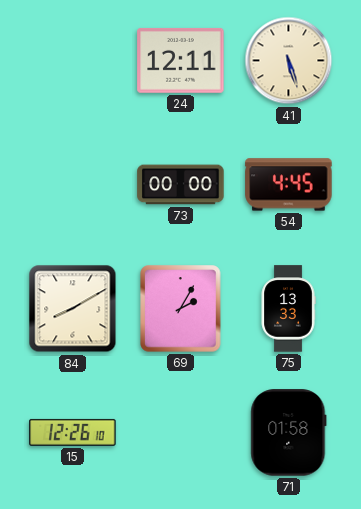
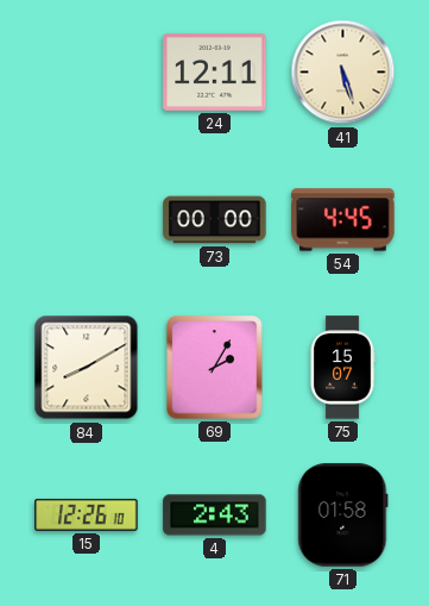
75: 13:33 -> 15:07
4: none -> 2:43
